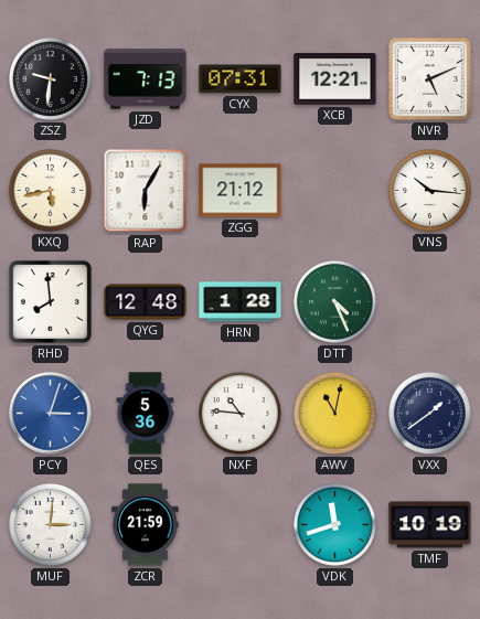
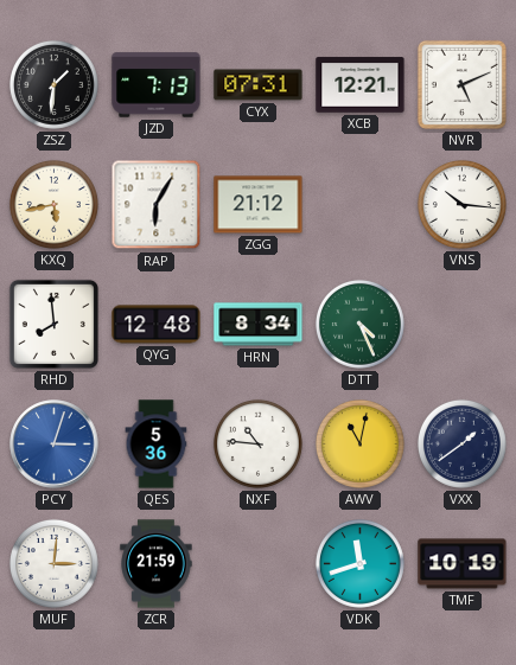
ZSZ: 9:31 -> 1:31
HRN: 1:28 -> 8:34
